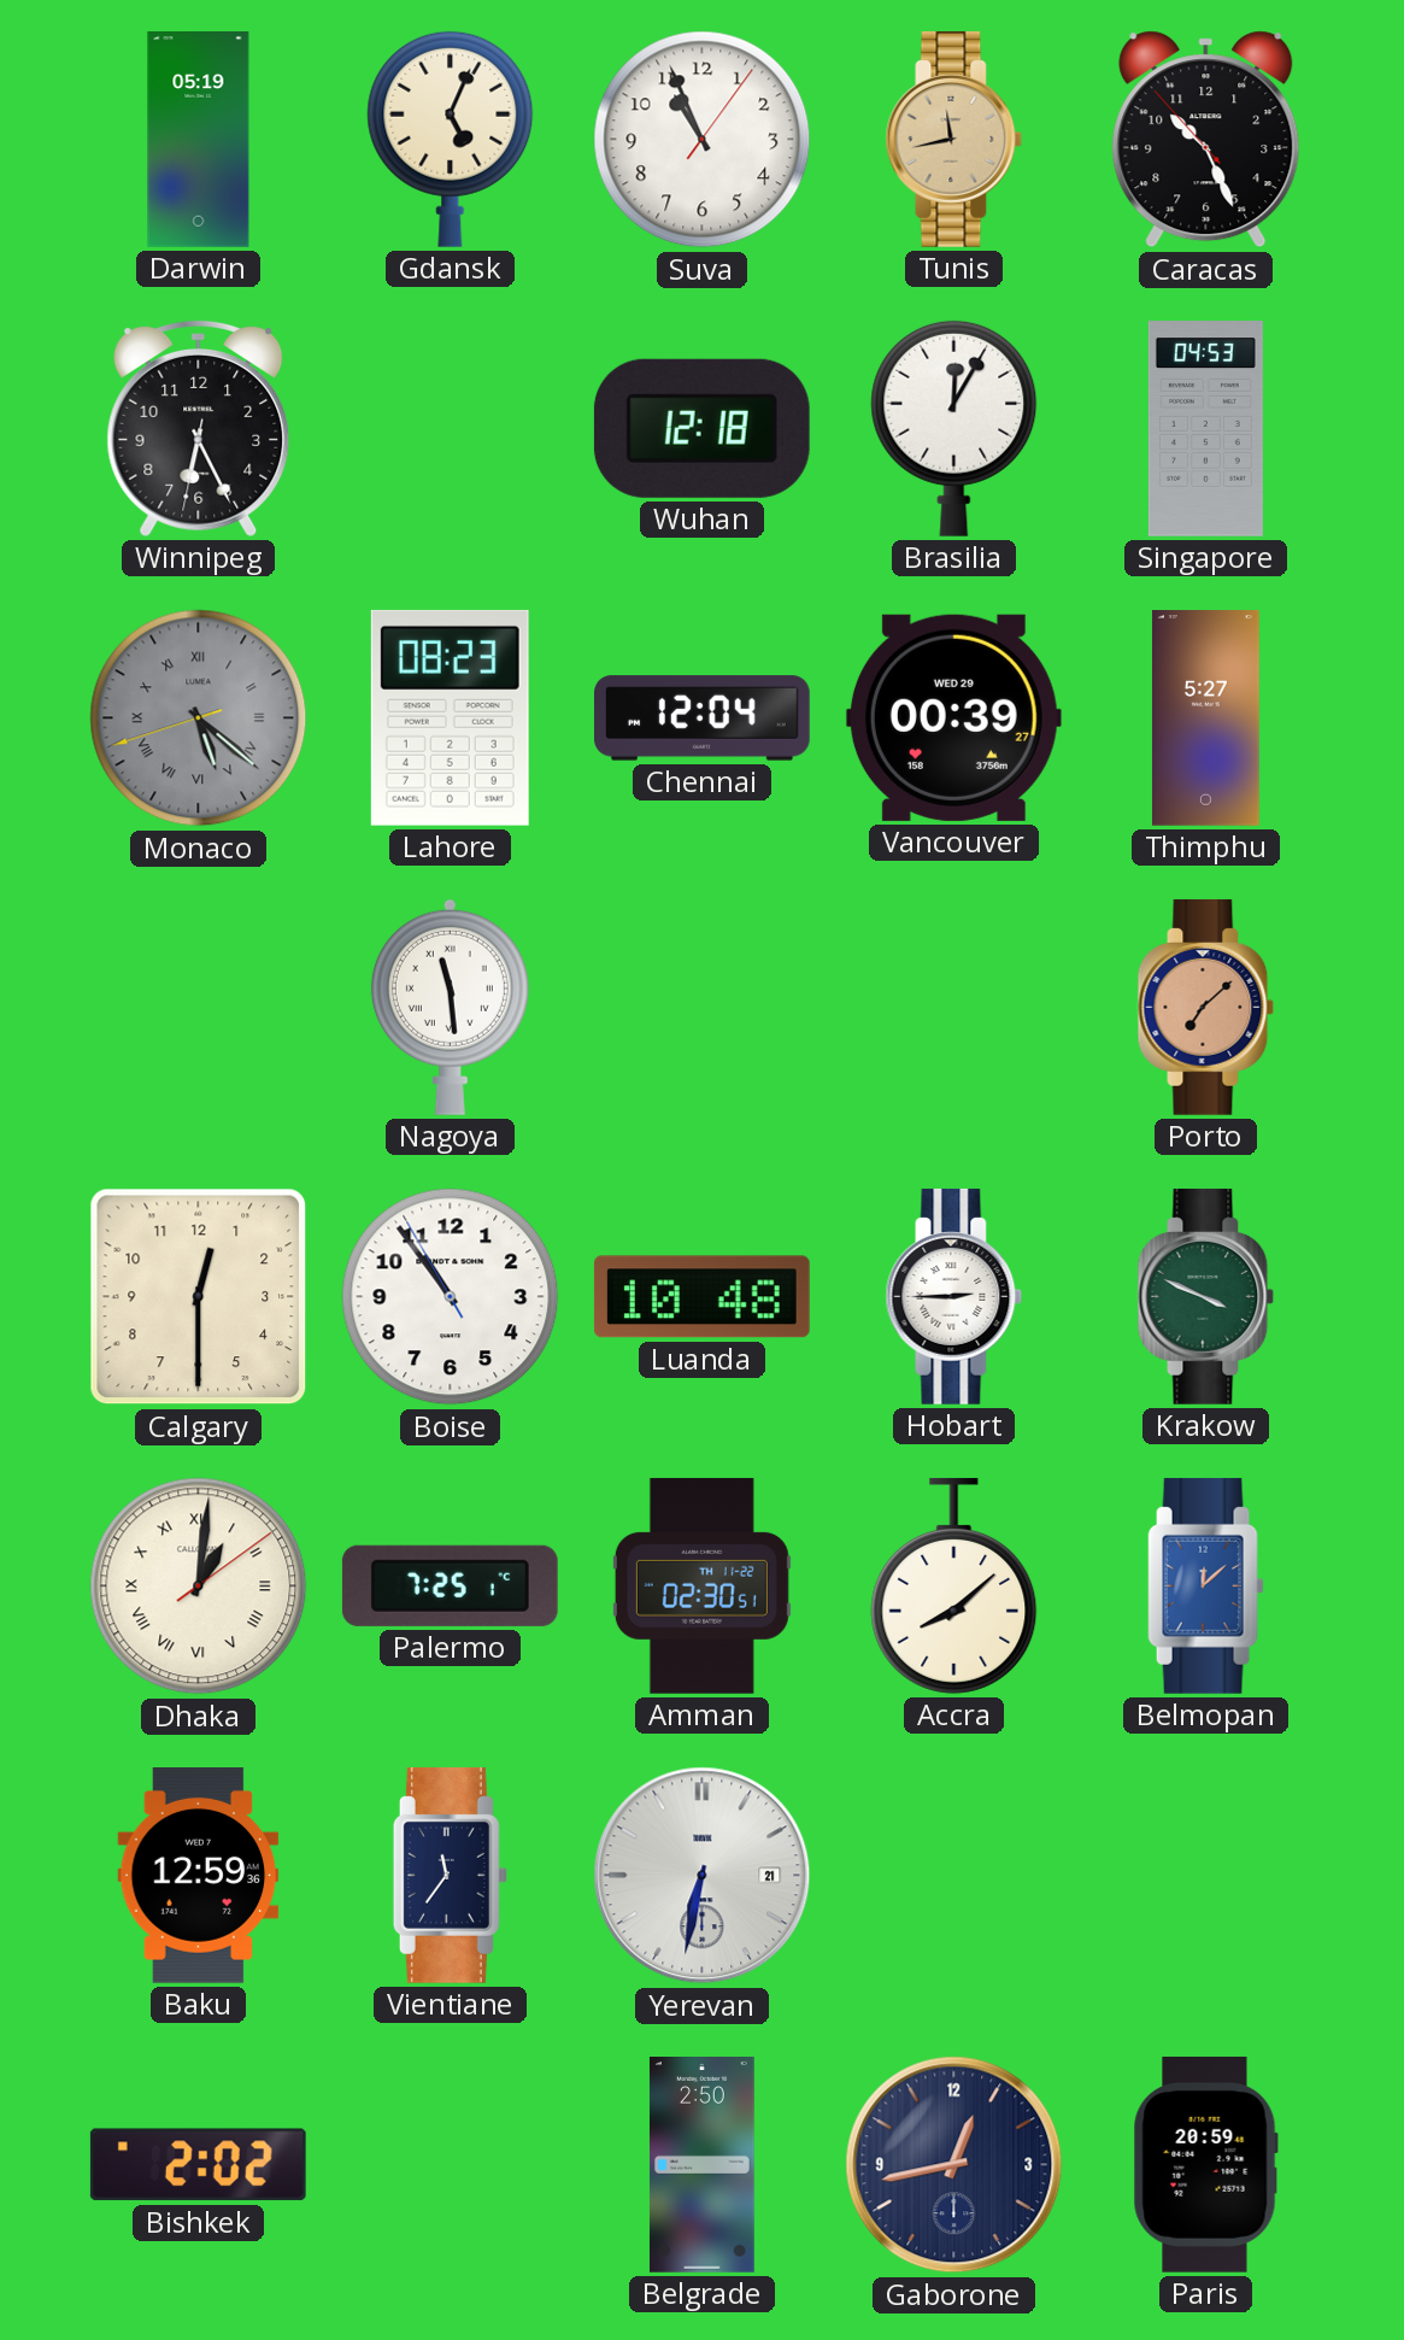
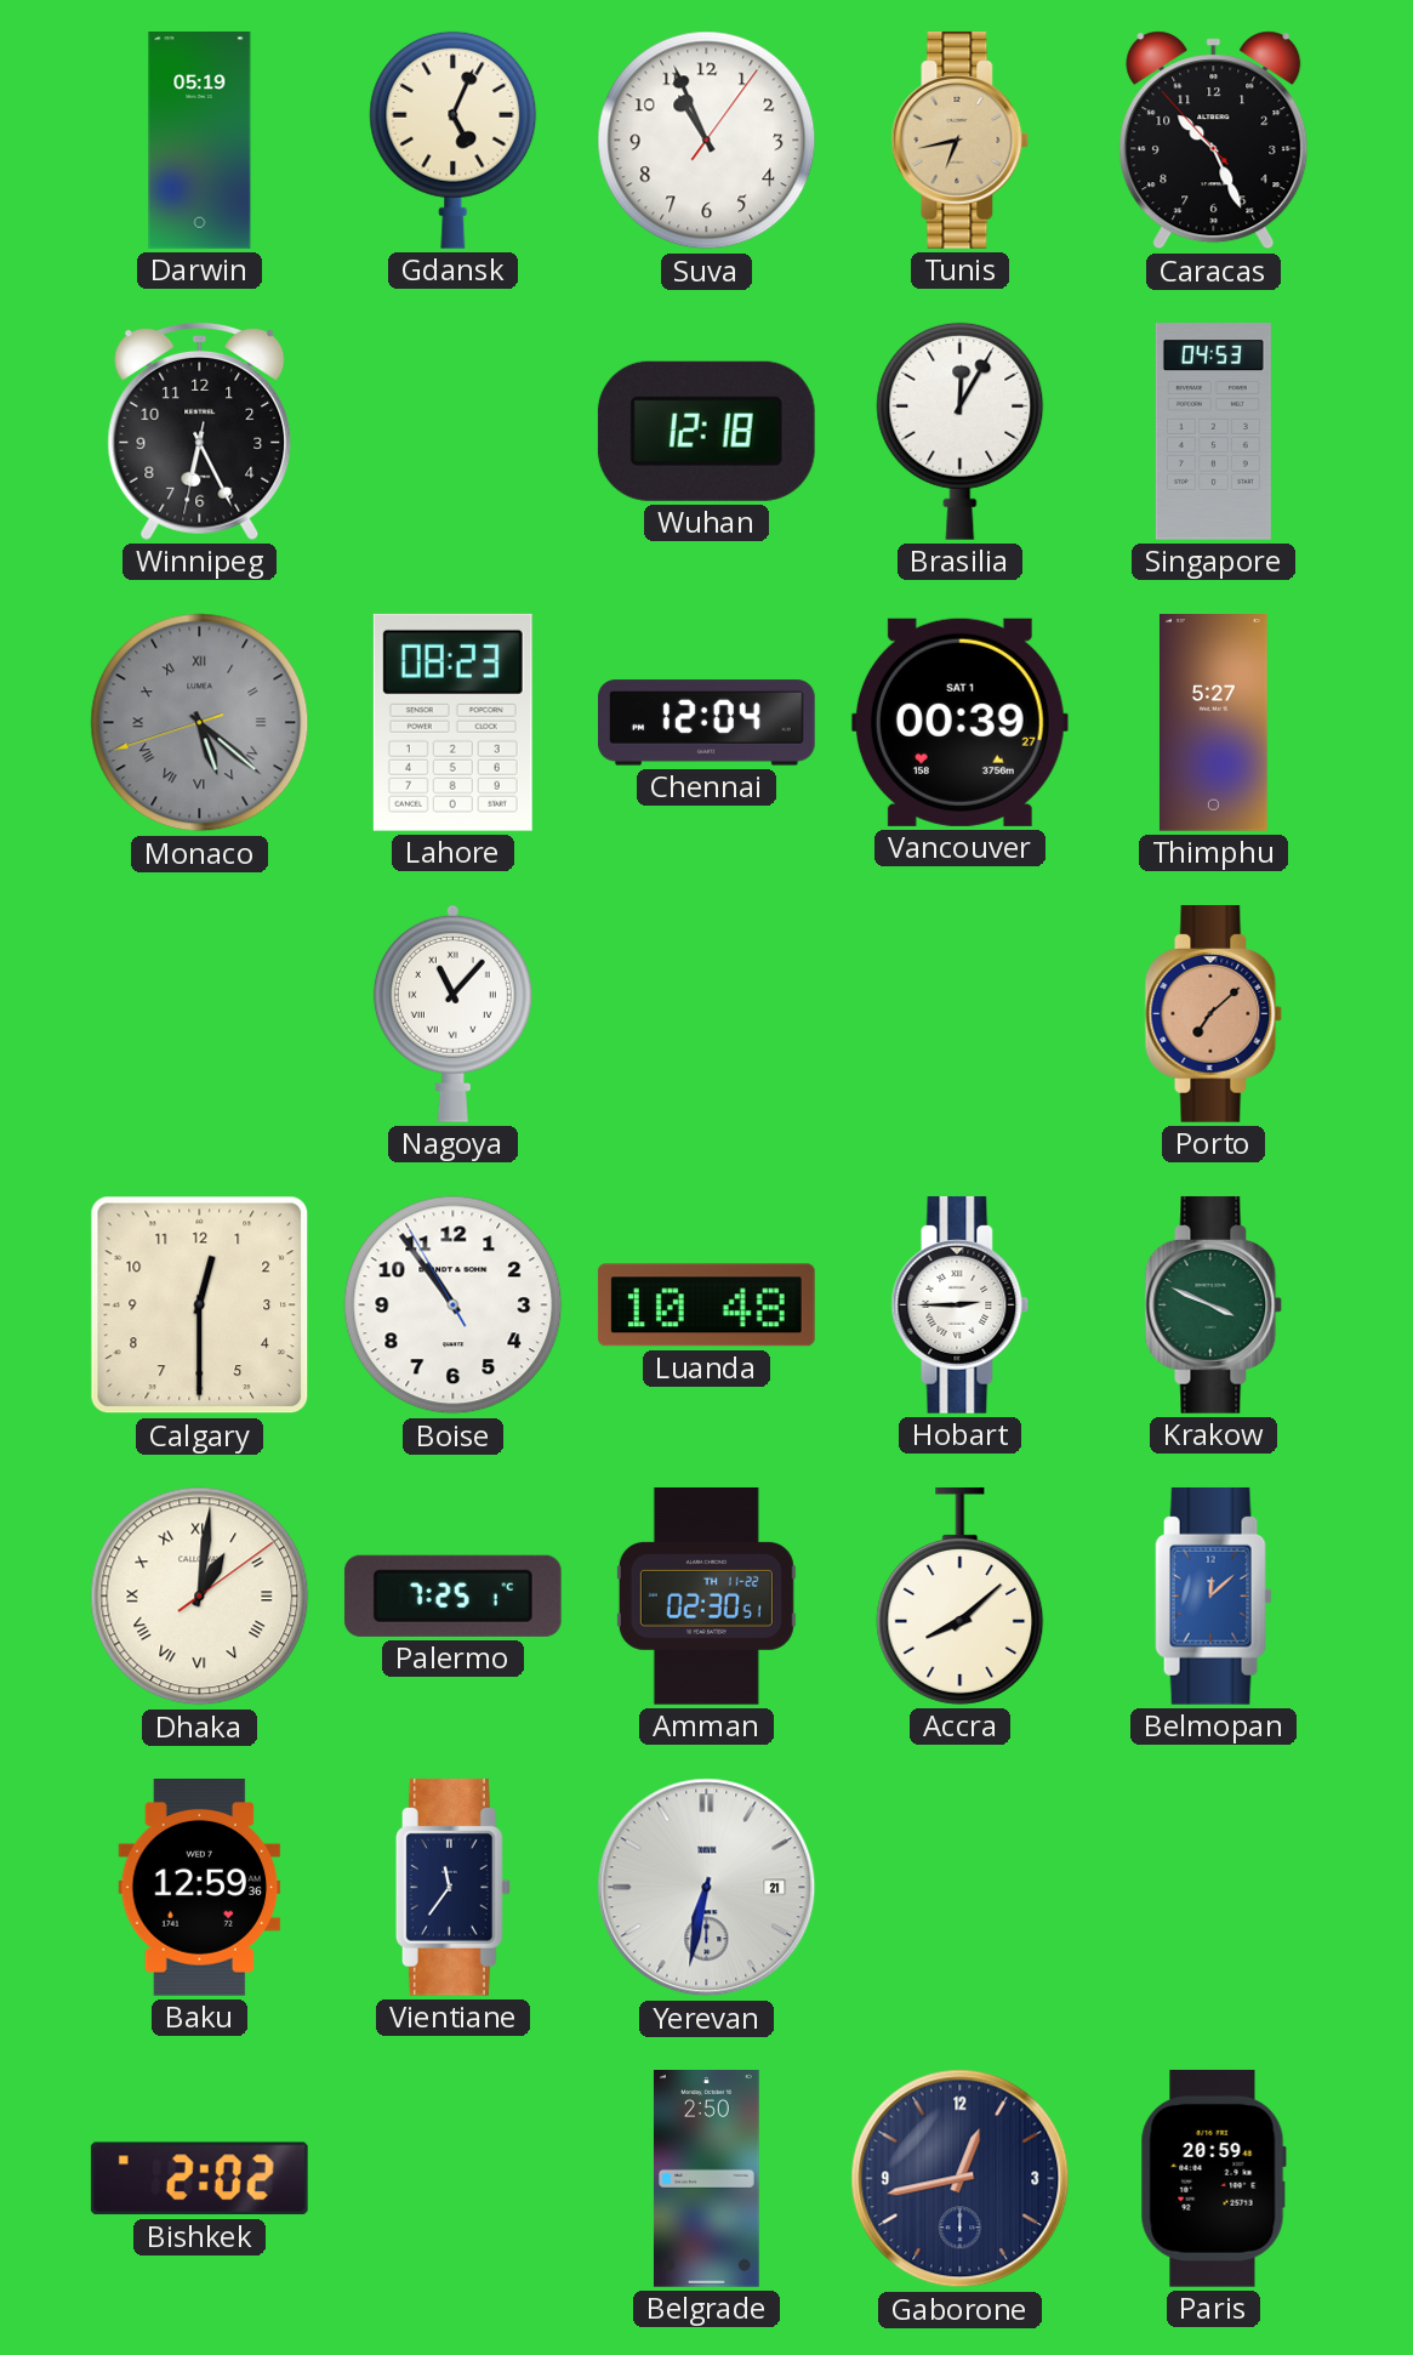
Tunis: 11:43 -> 6:43
Vancouver date: WED 29 -> SAT 1
Nagoya: 11:29 -> 11:07
